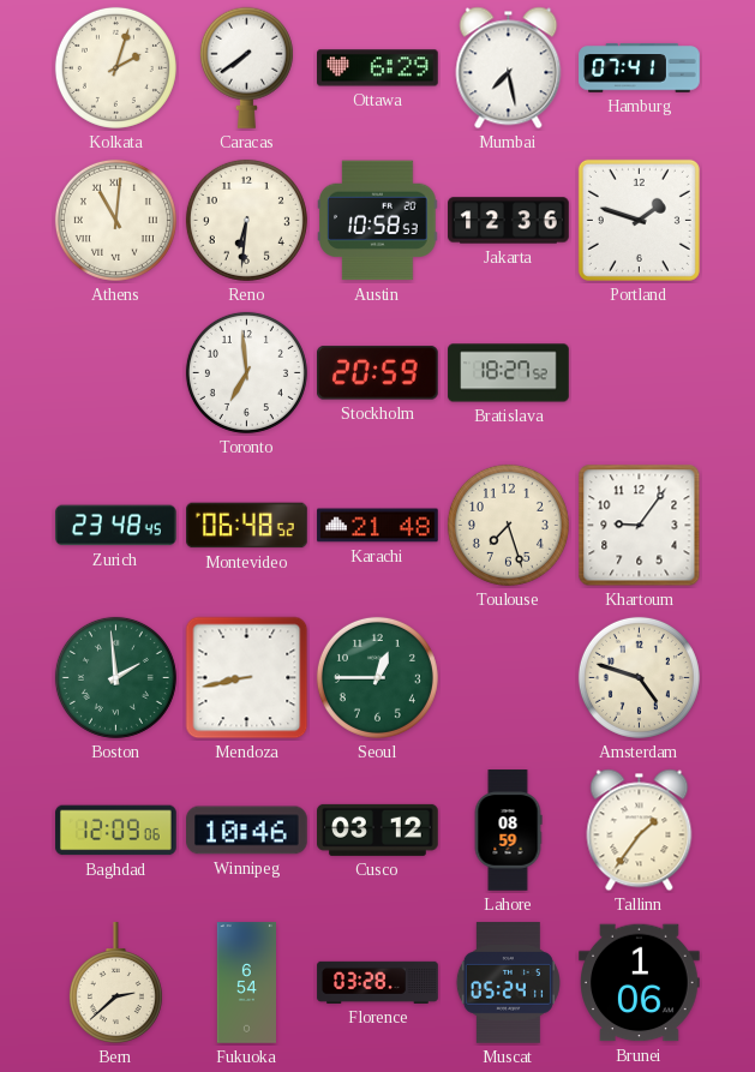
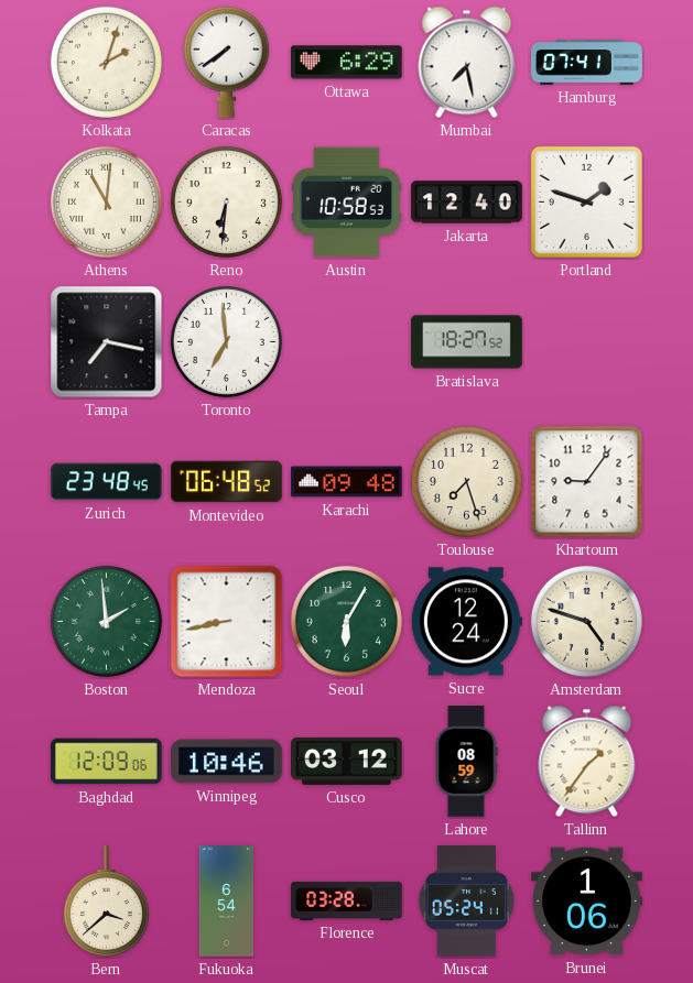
Jakarta: 12:36 -> 12:40
Tampa: none -> 7:17
Stockholm: 20:59 -> none
Karachi: 21:48 -> 09:48
Seoul: 12:45 -> 6:05
Sucre: none -> 12:24
Bern: 2:38 -> 3:38
